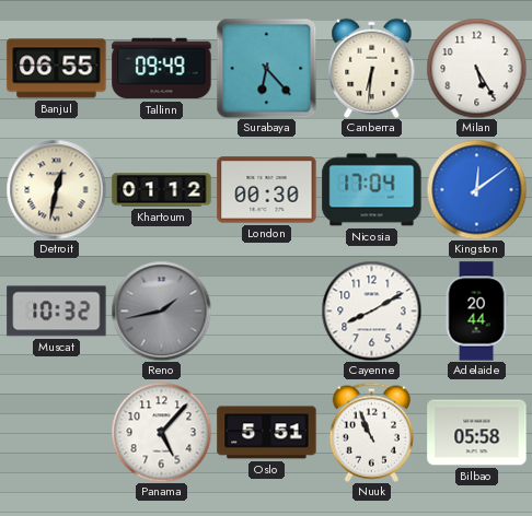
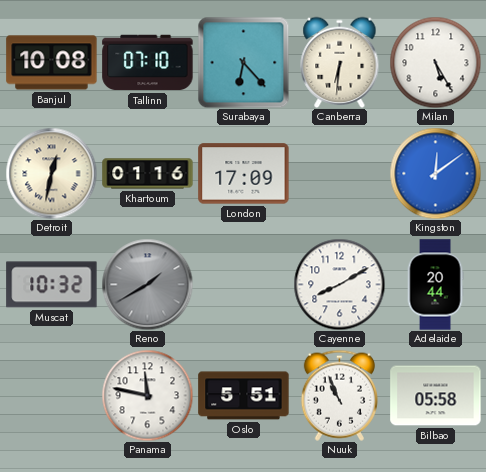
Banjul: 06:55 -> 10:08
Tallinn: 09:49 -> 07:10
Khartoum: 01:12 -> 01:16
London: 00:30 -> 17:09
Nicosia: 17:04 -> none
Reno: 1:43 -> 1:40
Panama: 5:07 -> 11:47
